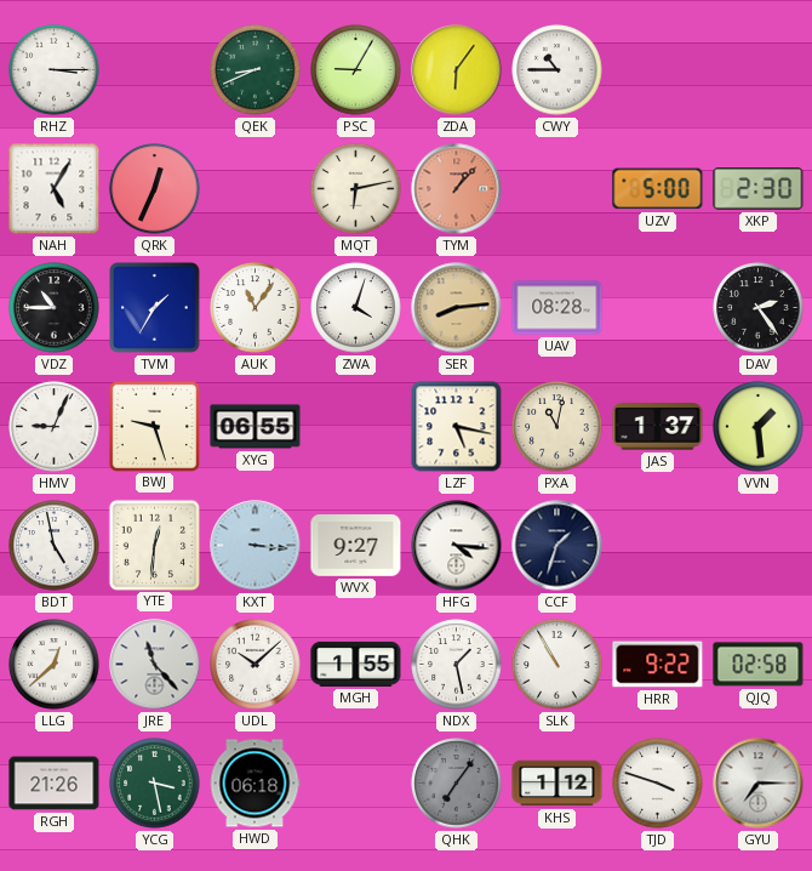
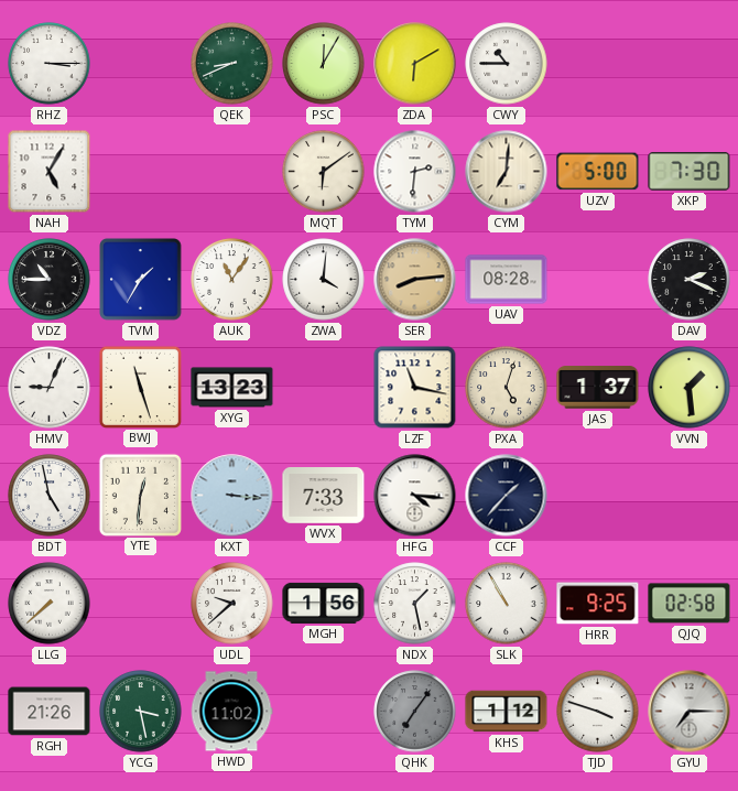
PSC: 9:05 -> 12:05
ZDA: 6:06 -> 6:10
QRK: 12:34 -> none
MQT: 6:13 -> 6:09
TYM: 1:07 -> 2:31
TYM dial: salmon -> white
CYM: none -> 7:01
XKP: 2:30 -> 7:30
ZWA: 4:03 -> 4:01
DAV: 2:24 -> 2:19
BWJ: 9:27 -> 11:27
XYG: 06:55 -> 13:23
LZF: 5:17 -> 11:17
PXA: 11:02 -> 5:03
WVX: 9:27 -> 7:33
CCF: 1:33 -> 1:37
LLG: 12:38 -> 7:38
JRE: 11:23 -> none
UDL: 10:08 -> 9:38
MGH: 1:55 -> 1:56
HRR: 9:22 -> 9:25
HWD: 06:18 -> 11:02
